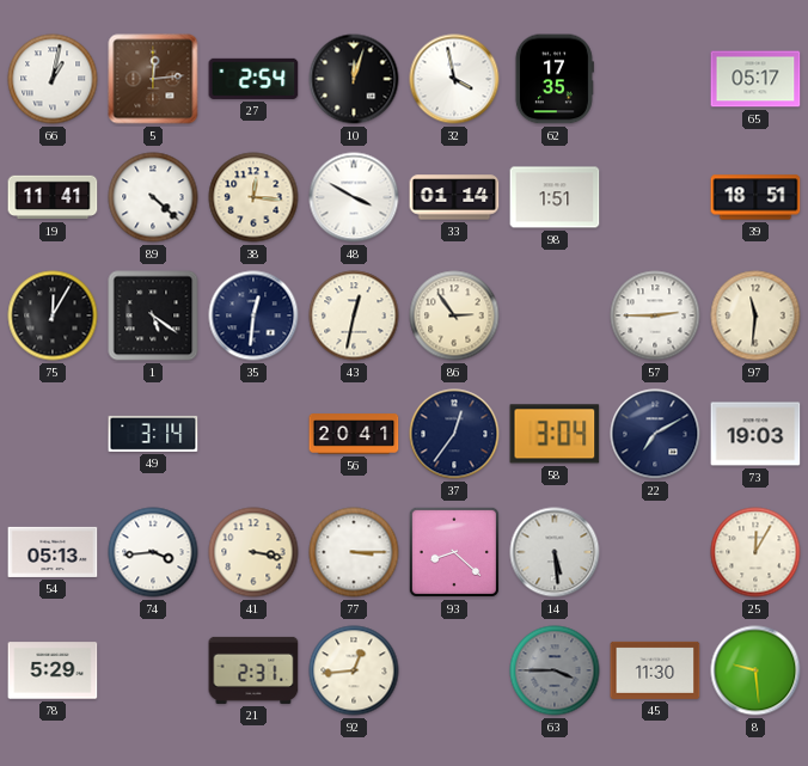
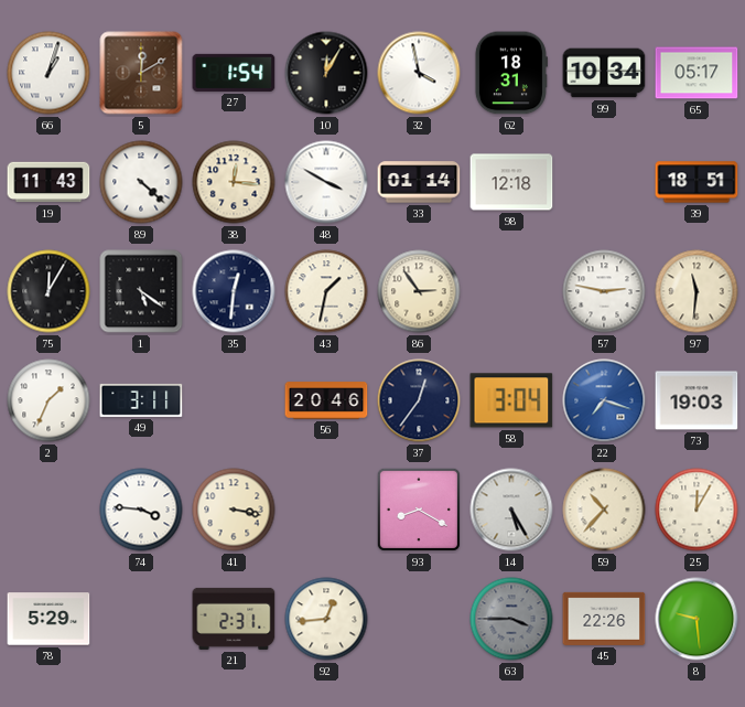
66: 1:02 -> 1:03
5: 12:14 -> 12:10
27: 2:54 -> 1:54
10: 12:03 -> 12:05
62: 17:35 -> 18:31
99: none -> 10:34
19: 11:41 -> 11:43
98: 1:51 -> 12:18
43: 12:32 -> 1:32
57: 2:45 -> 2:47
2: none -> 1:34
49: 3:14 -> 3:11
56: 20:41 -> 20:46
22: 7:10 -> 7:18
22 dial: navy -> blue
54: 05:13 -> none
74: 3:44 -> 3:46
77: 3:15 -> none
93: 8:22 -> 8:20
14: 5:29 -> 5:25
59: none -> 10:37
45: 11:30 -> 22:26
